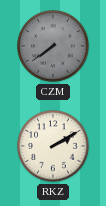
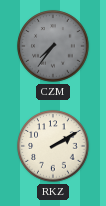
CZM: 7:39 -> 7:36
